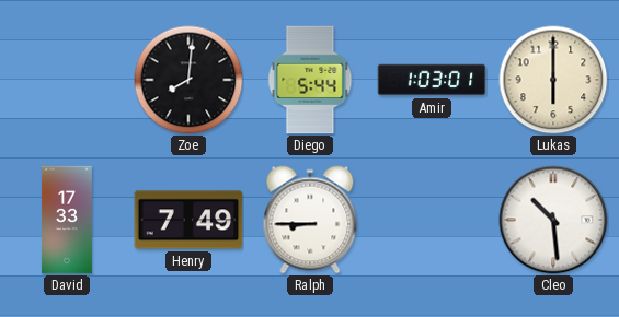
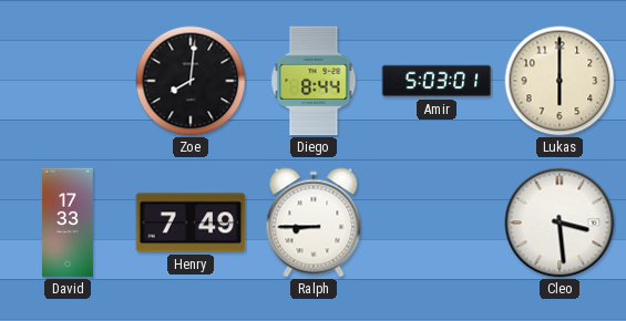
Diego: 5:44 -> 8:44
Amir: 1:03 -> 5:03
Cleo: 10:29 -> 3:29
